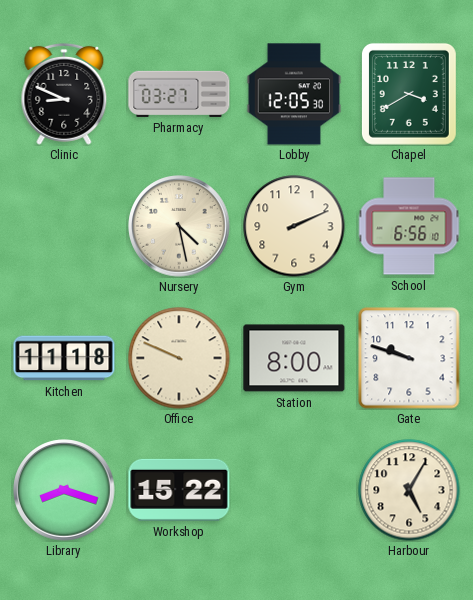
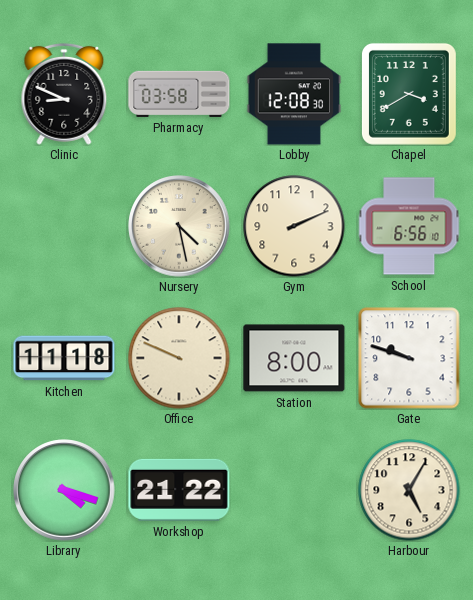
Pharmacy: 03:27 -> 03:58
Lobby: 12:05 -> 12:08
Library: 8:18 -> 4:18
Workshop: 15:22 -> 21:22
